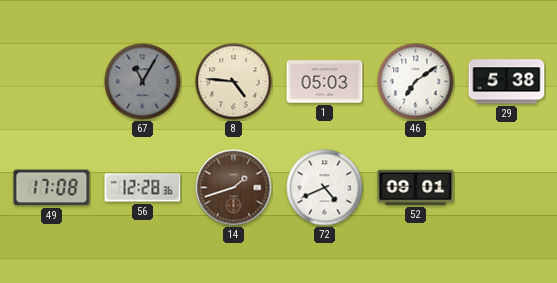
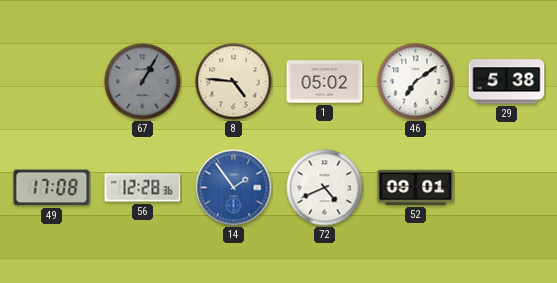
67: 11:05 -> 1:05
1: 05:03 -> 05:02
14: 1:42 -> 1:54
14 dial: brown -> blue
